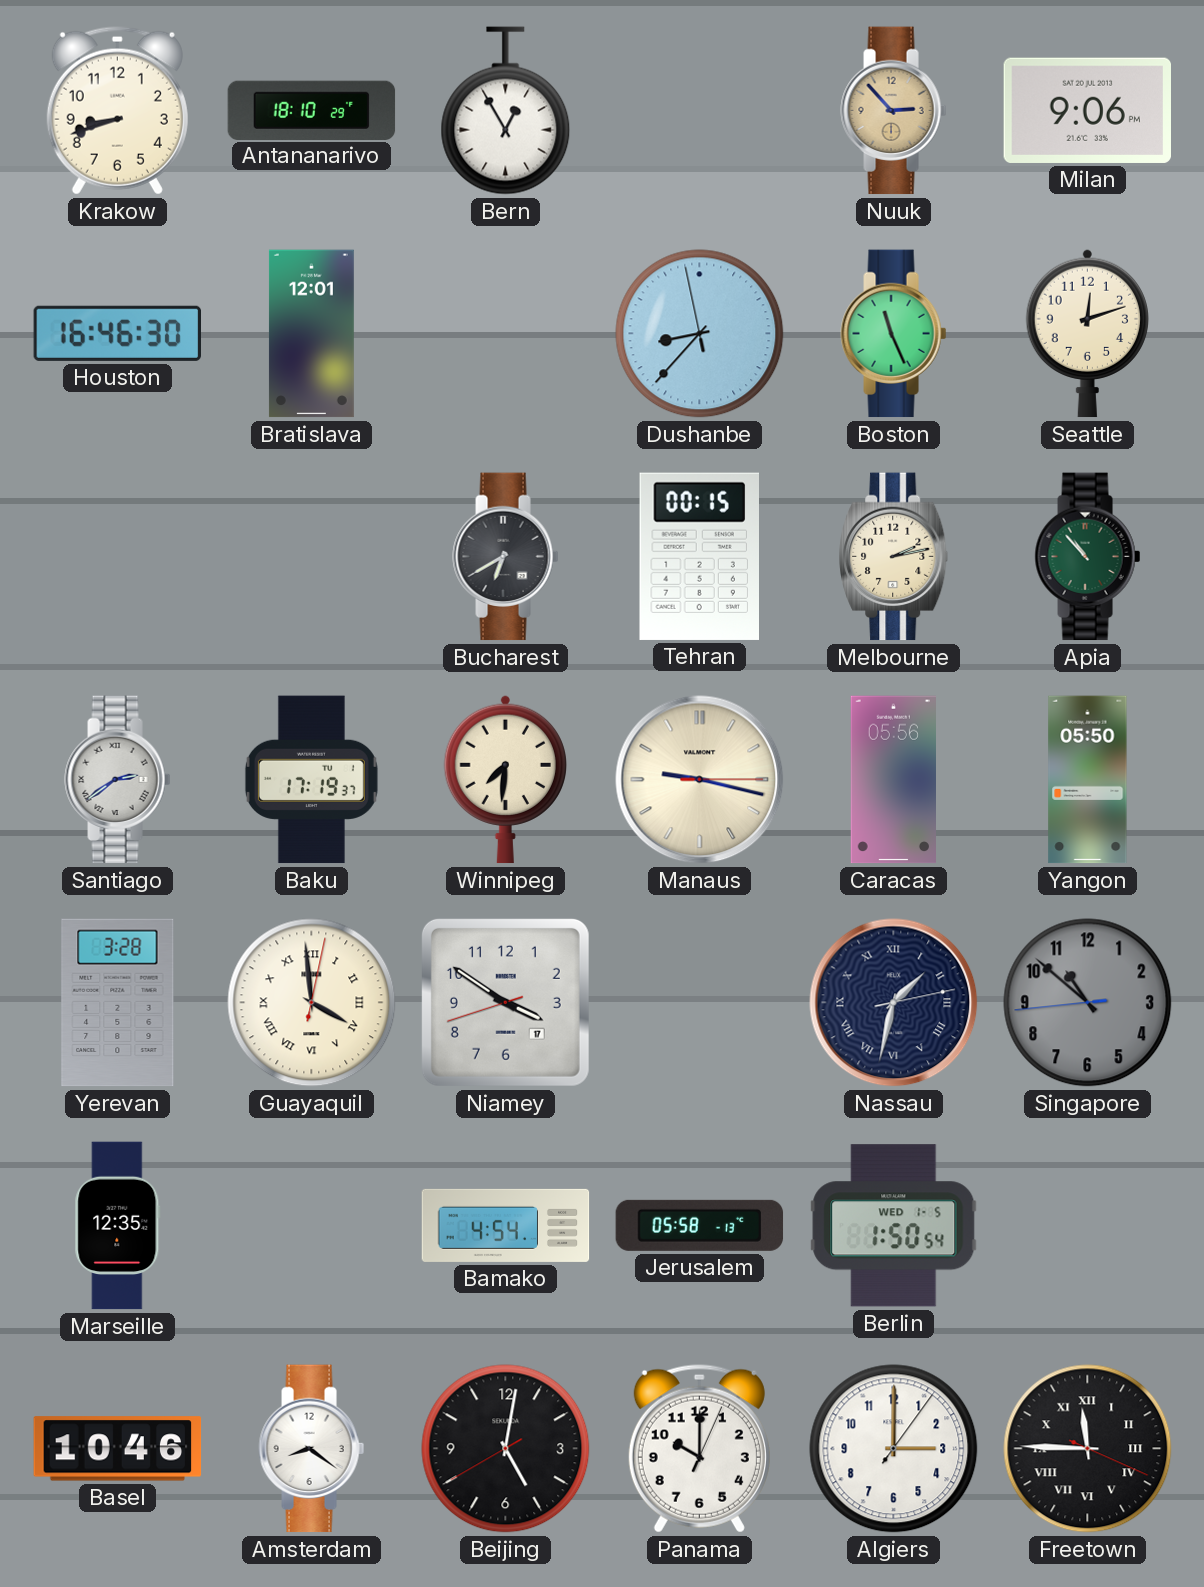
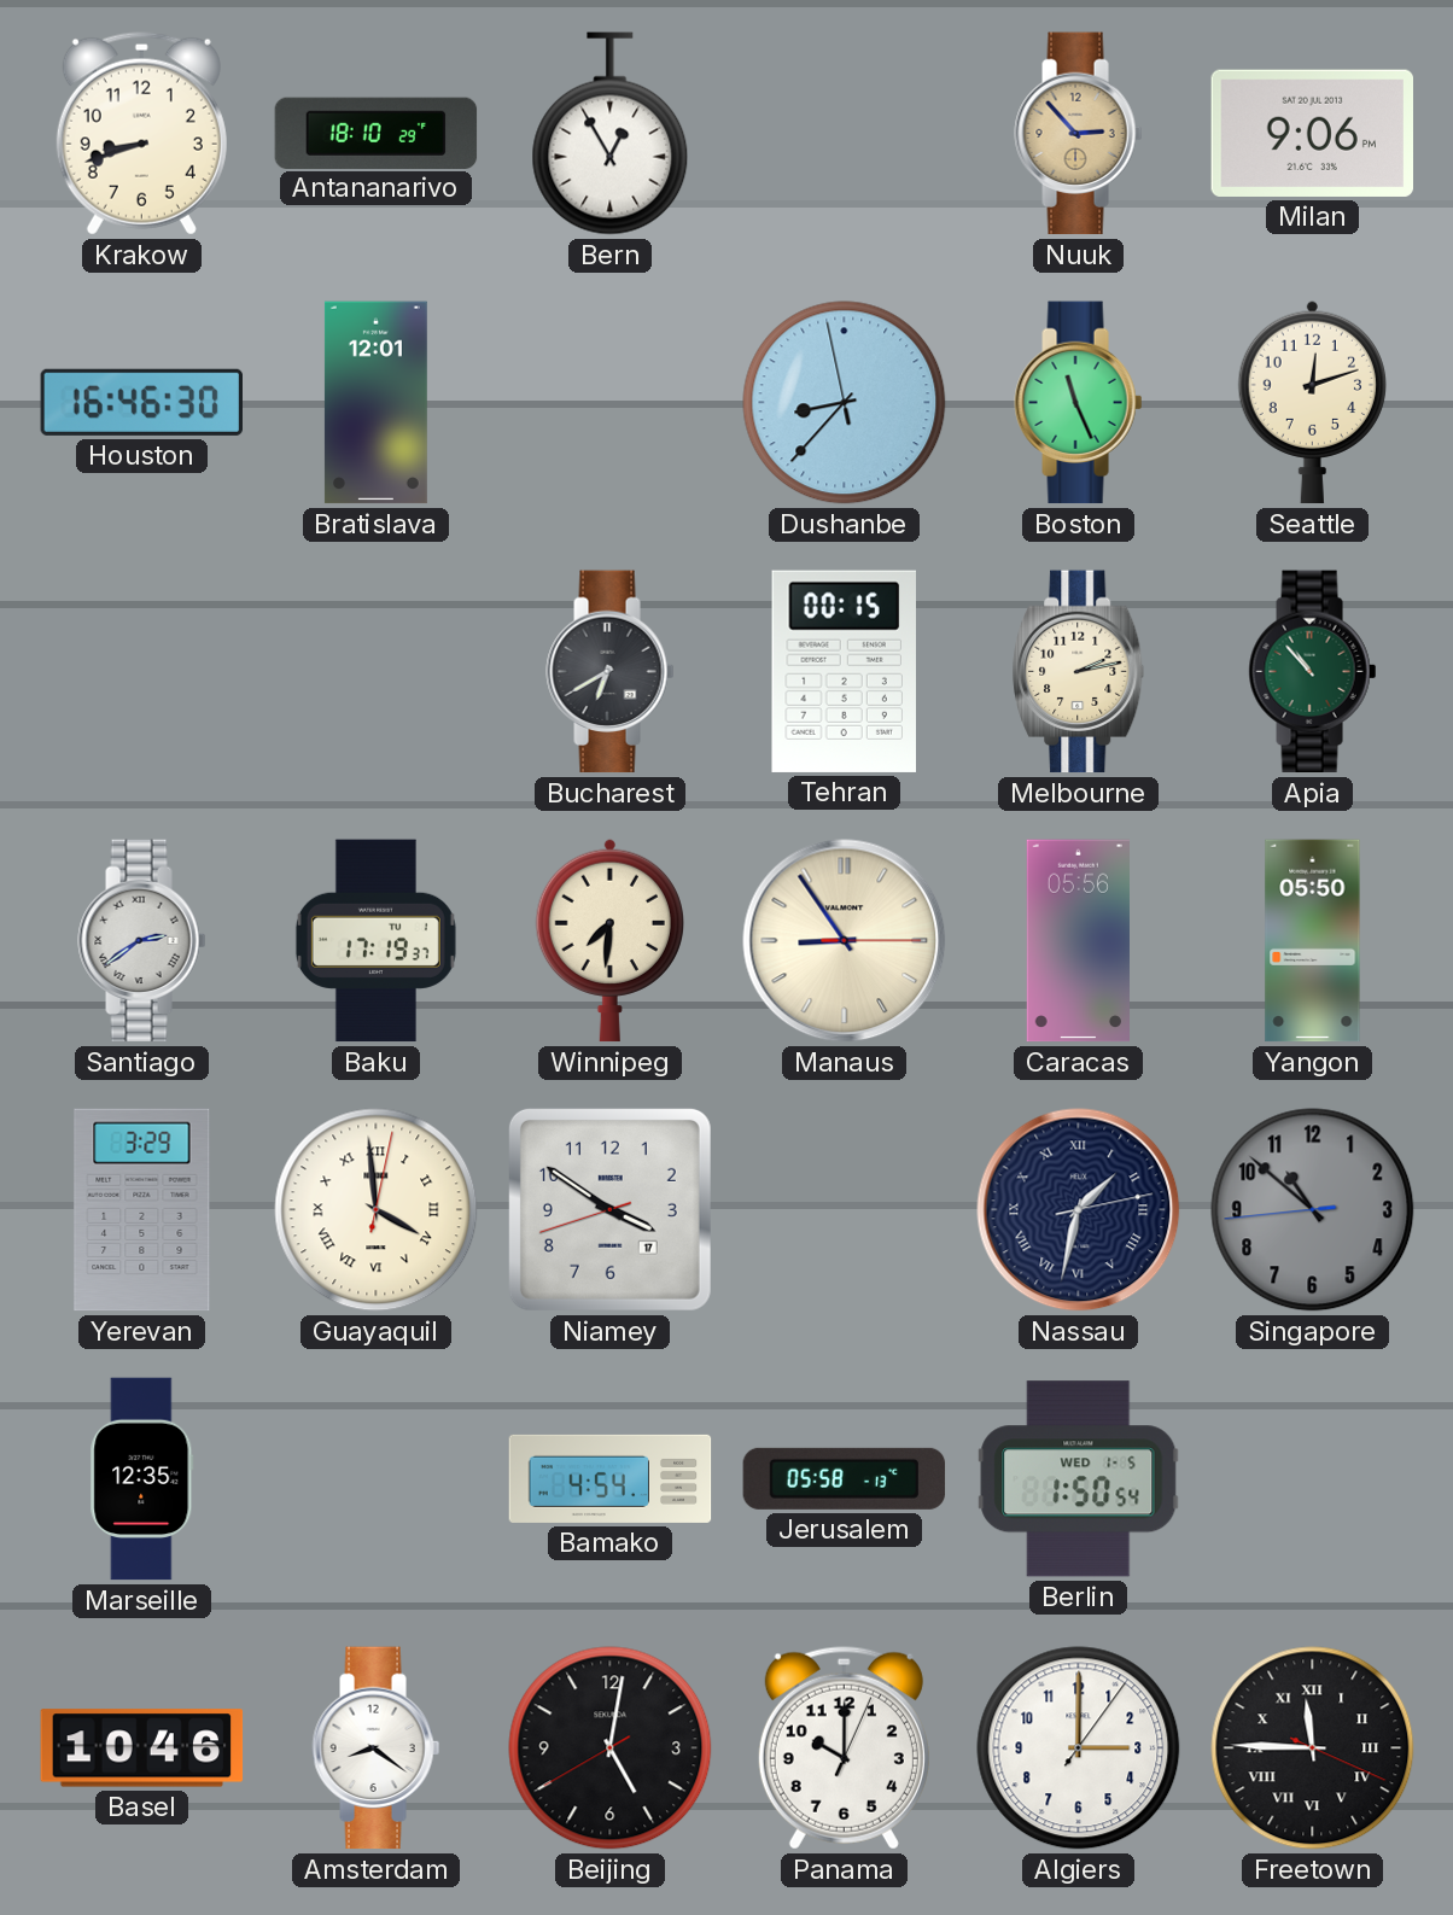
Manaus: 9:17 -> 8:54
Yerevan: 3:28 -> 3:29
